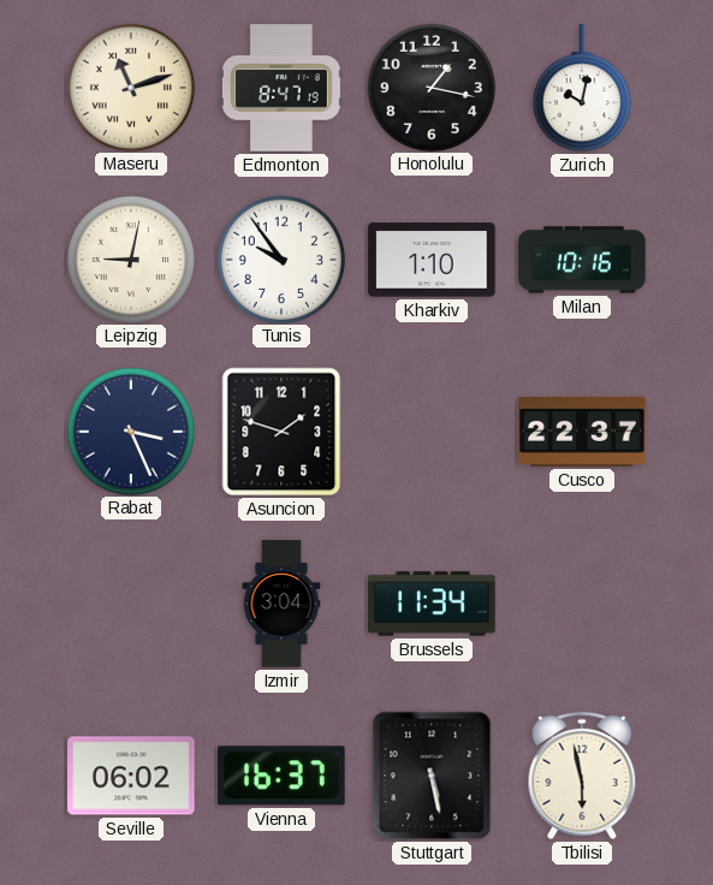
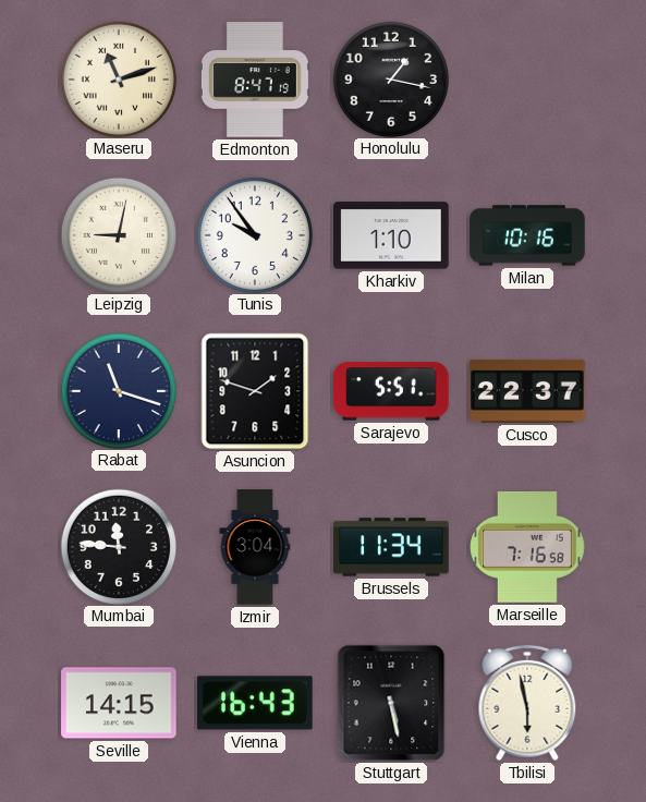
Zurich: 10:02 -> none
Rabat: 3:26 -> 11:18
Sarajevo: none -> 5:51
Mumbai: none -> 11:46
Marseille: none -> 7:16
Seville: 06:02 -> 14:15
Vienna: 16:37 -> 16:43
